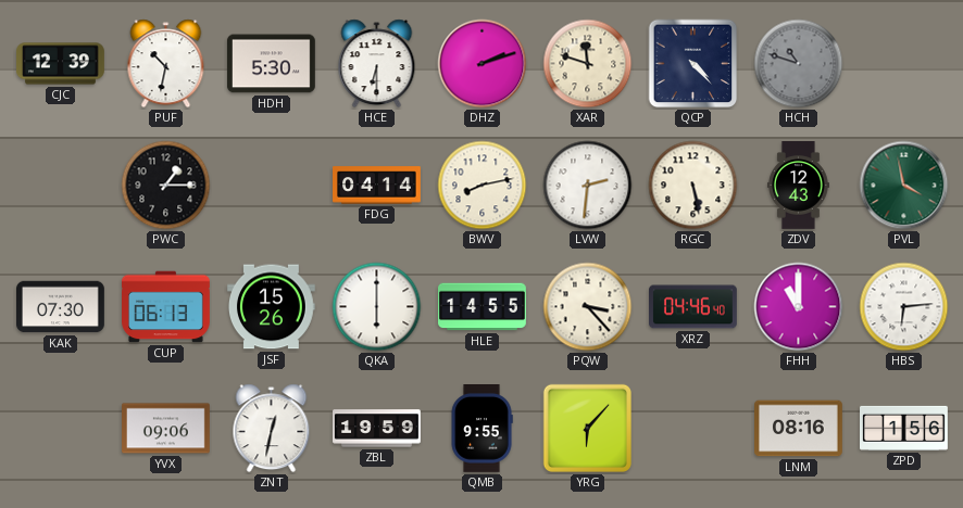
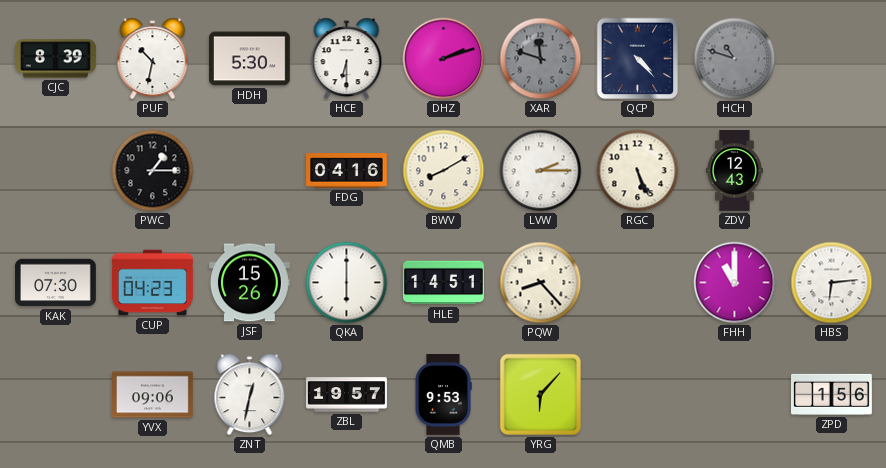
CJC: 12:39 -> 8:39
XAR dial: cream -> grey
FDG: 04:14 -> 04:16
BWV: 8:13 -> 8:10
LVW: 2:31 -> 2:15
RGC: 5:28 -> 5:26
PVL: 3:58 -> none
CUP: 06:13 -> 04:23
HLE: 14:55 -> 14:51
PQW: 3:23 -> 8:23
XRZ: 04:46 -> none
ZBL: 19:59 -> 19:57
QMB: 9:55 -> 9:53
LNM: 08:16 -> none
